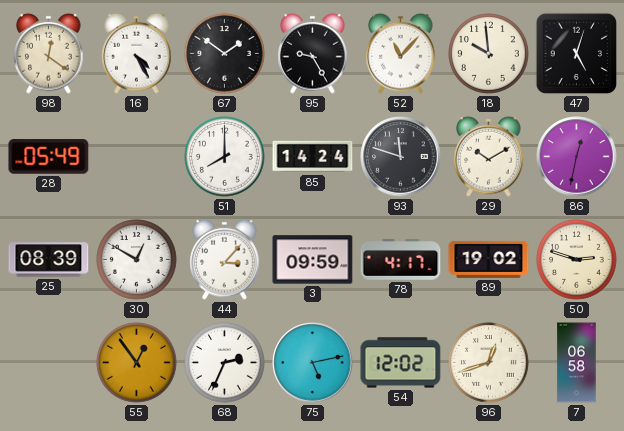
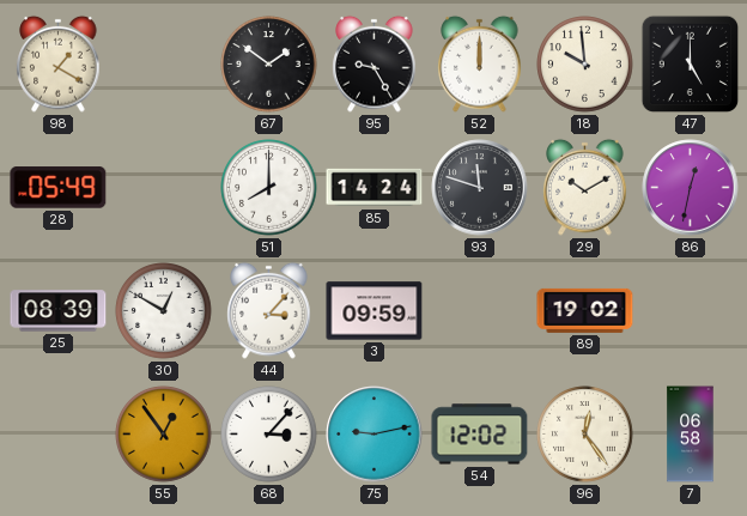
98: 12:21 -> 1:20
16: 4:25 -> none
52: 11:07 -> 12:00
47: 5:03 -> 5:00
78: 4:17 -> none
50: 2:48 -> none
68: 2:34 -> 3:07
75: 5:13 -> 9:13
96: 12:42 -> 12:24
